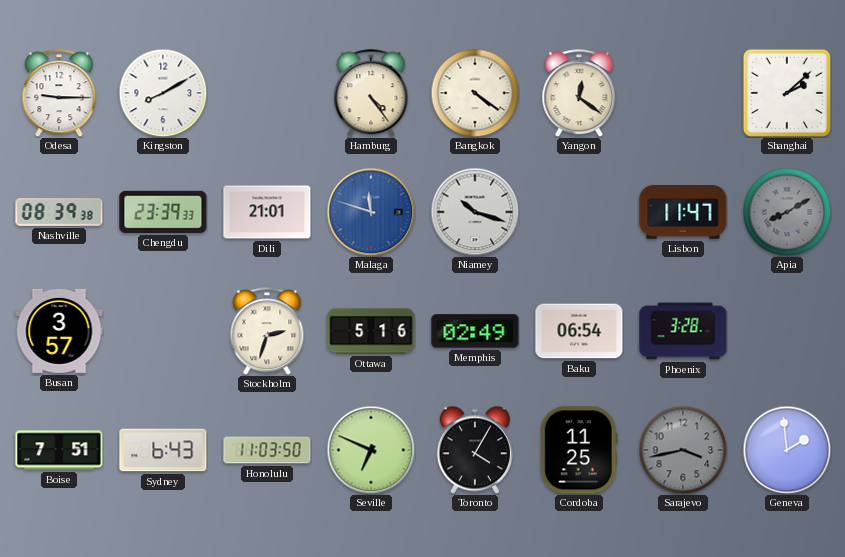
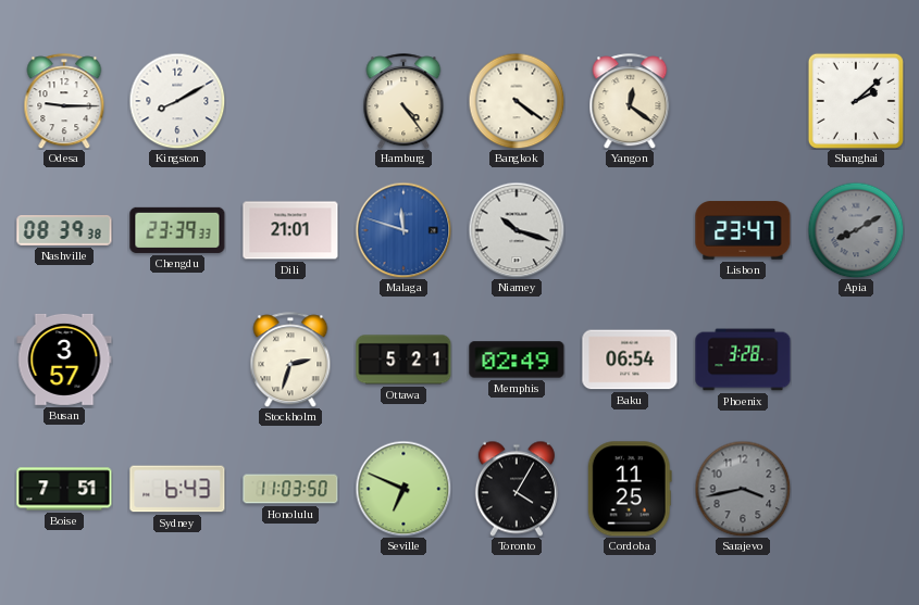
Lisbon: 11:47 -> 23:47
Ottawa: 5:16 -> 5:21
Geneva: 1:59 -> none
